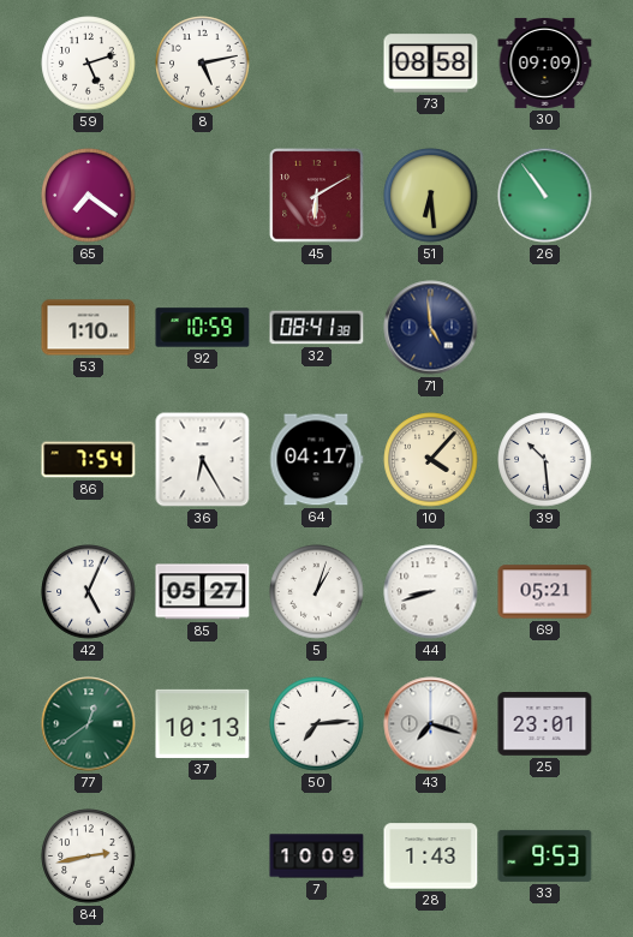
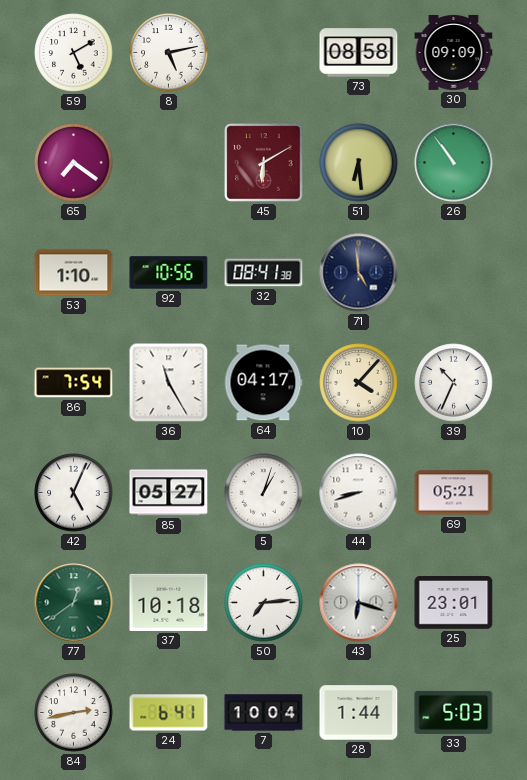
59: 5:12 -> 5:10
92: 10:59 -> 10:56
36: 6:25 -> 11:25
39: 10:29 -> 10:34
37: 10:13 -> 10:18
43: 7:18 -> 6:18
24: none -> 6:41
7: 10:09 -> 10:04
28: 1:43 -> 1:44
33: 9:53 -> 5:03
